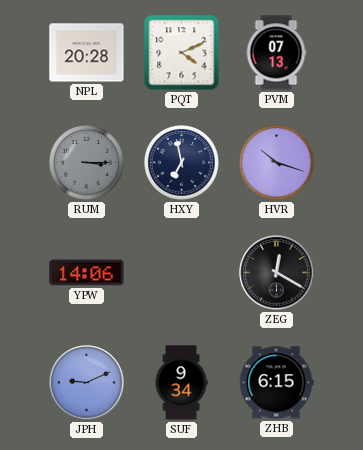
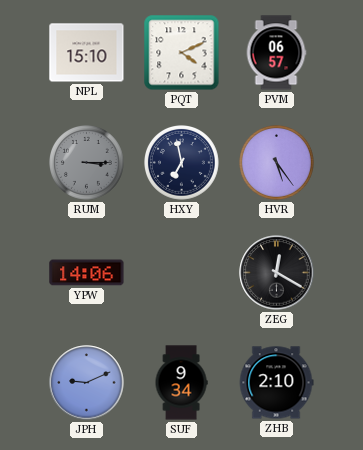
NPL: 20:28 -> 15:10
PVM: 07:13 -> 06:57
HVR: 10:18 -> 5:24
ZHB: 6:15 -> 2:10
